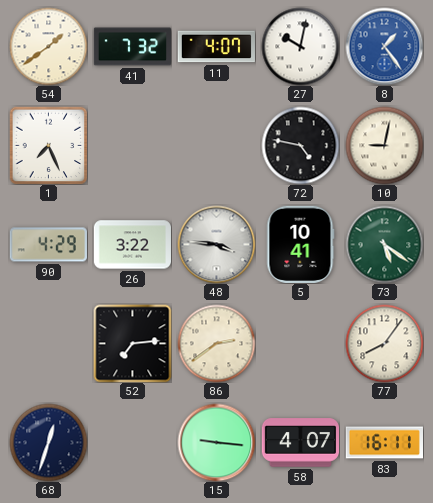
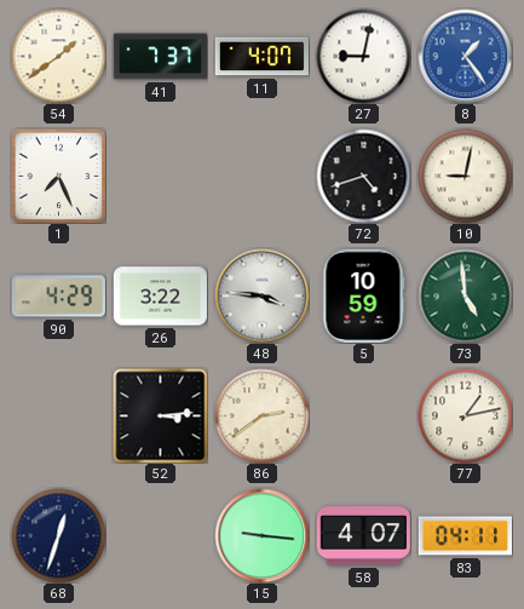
41: 7:32 -> 7:37
27: 10:02 -> 9:02
72: 4:47 -> 4:42
5: 10:41 -> 10:59
73: 5:21 -> 4:59
52: 7:14 -> 3:14
77: 8:06 -> 1:13
83: 16:11 -> 04:11
